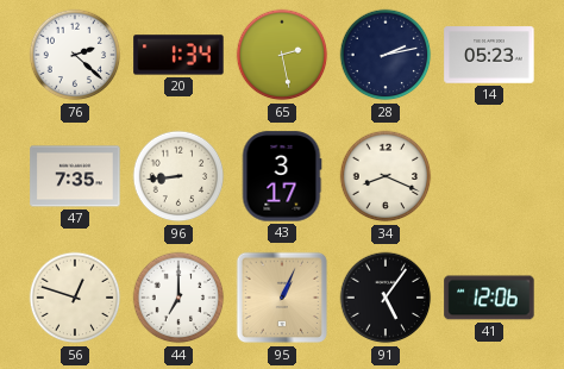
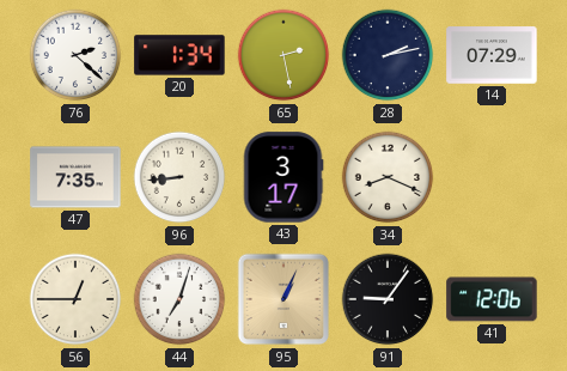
14: 05:23 -> 07:29
56: 12:48 -> 12:45
44: 7:00 -> 7:03
91: 5:06 -> 9:06
